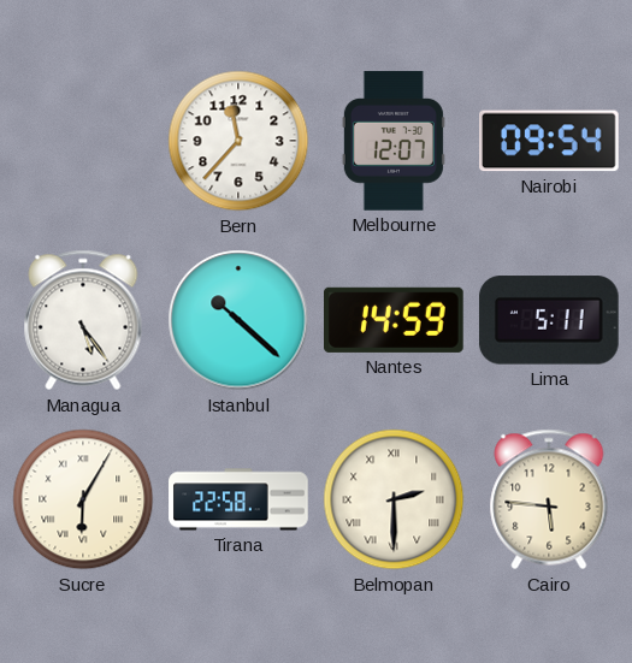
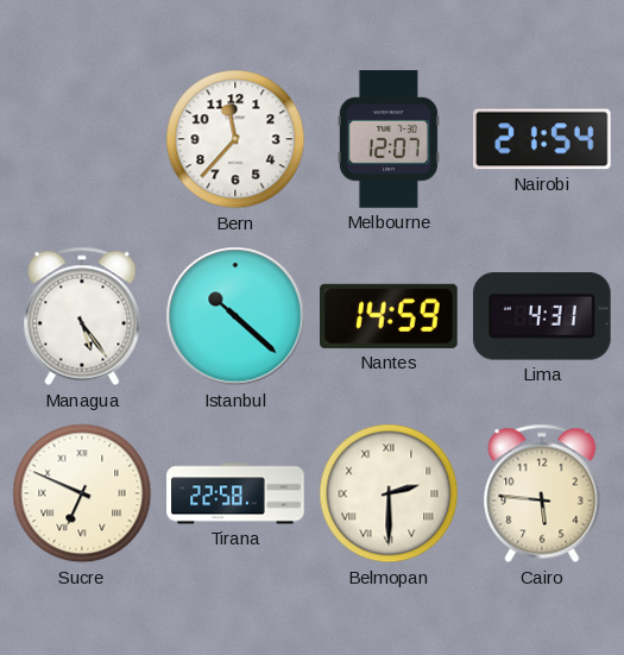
Nairobi: 09:54 -> 21:54
Lima: 5:11 -> 4:31
Sucre: 6:05 -> 6:49
